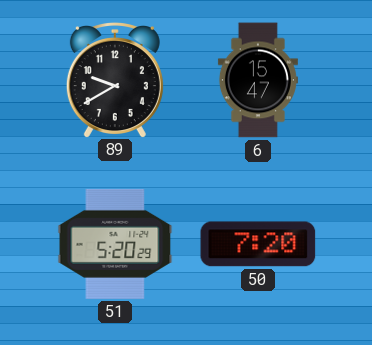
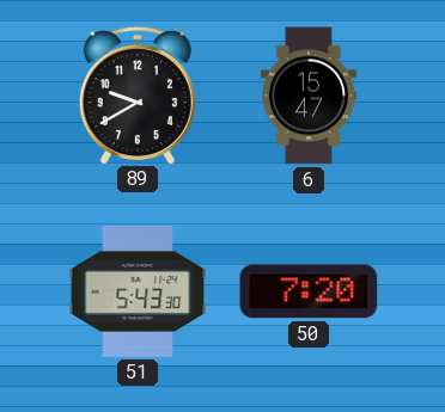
51: 5:20 -> 5:43
